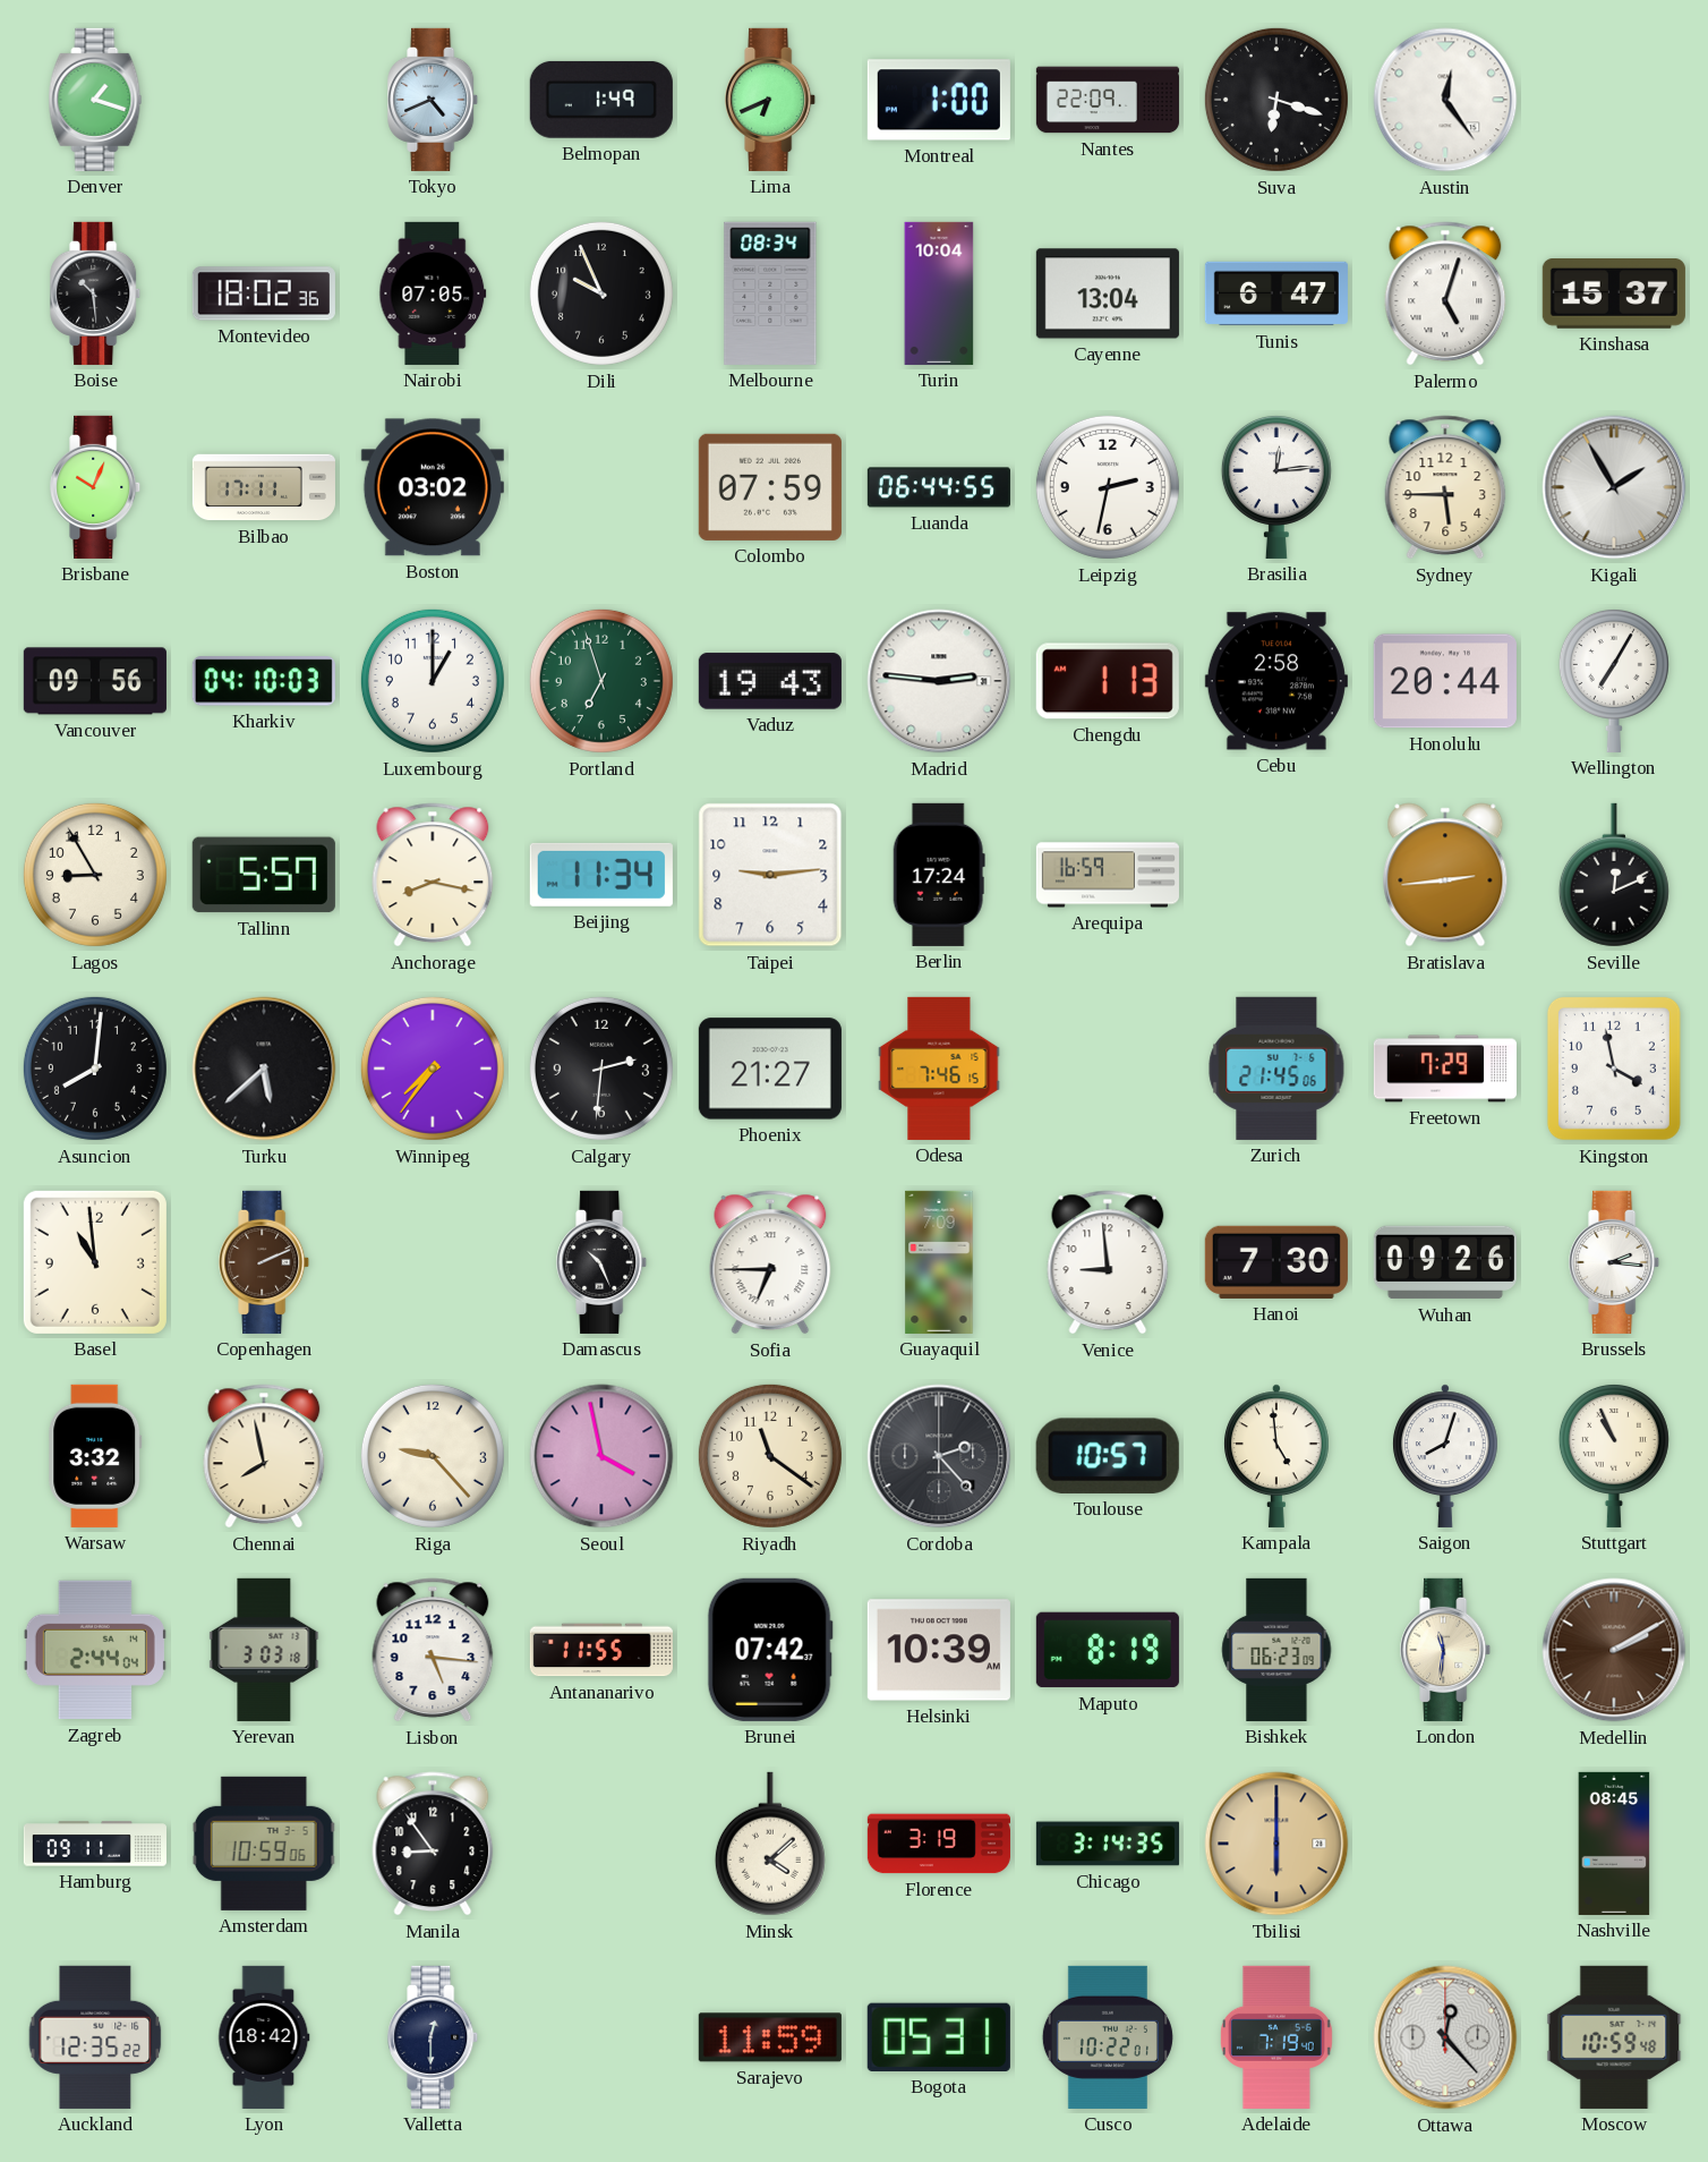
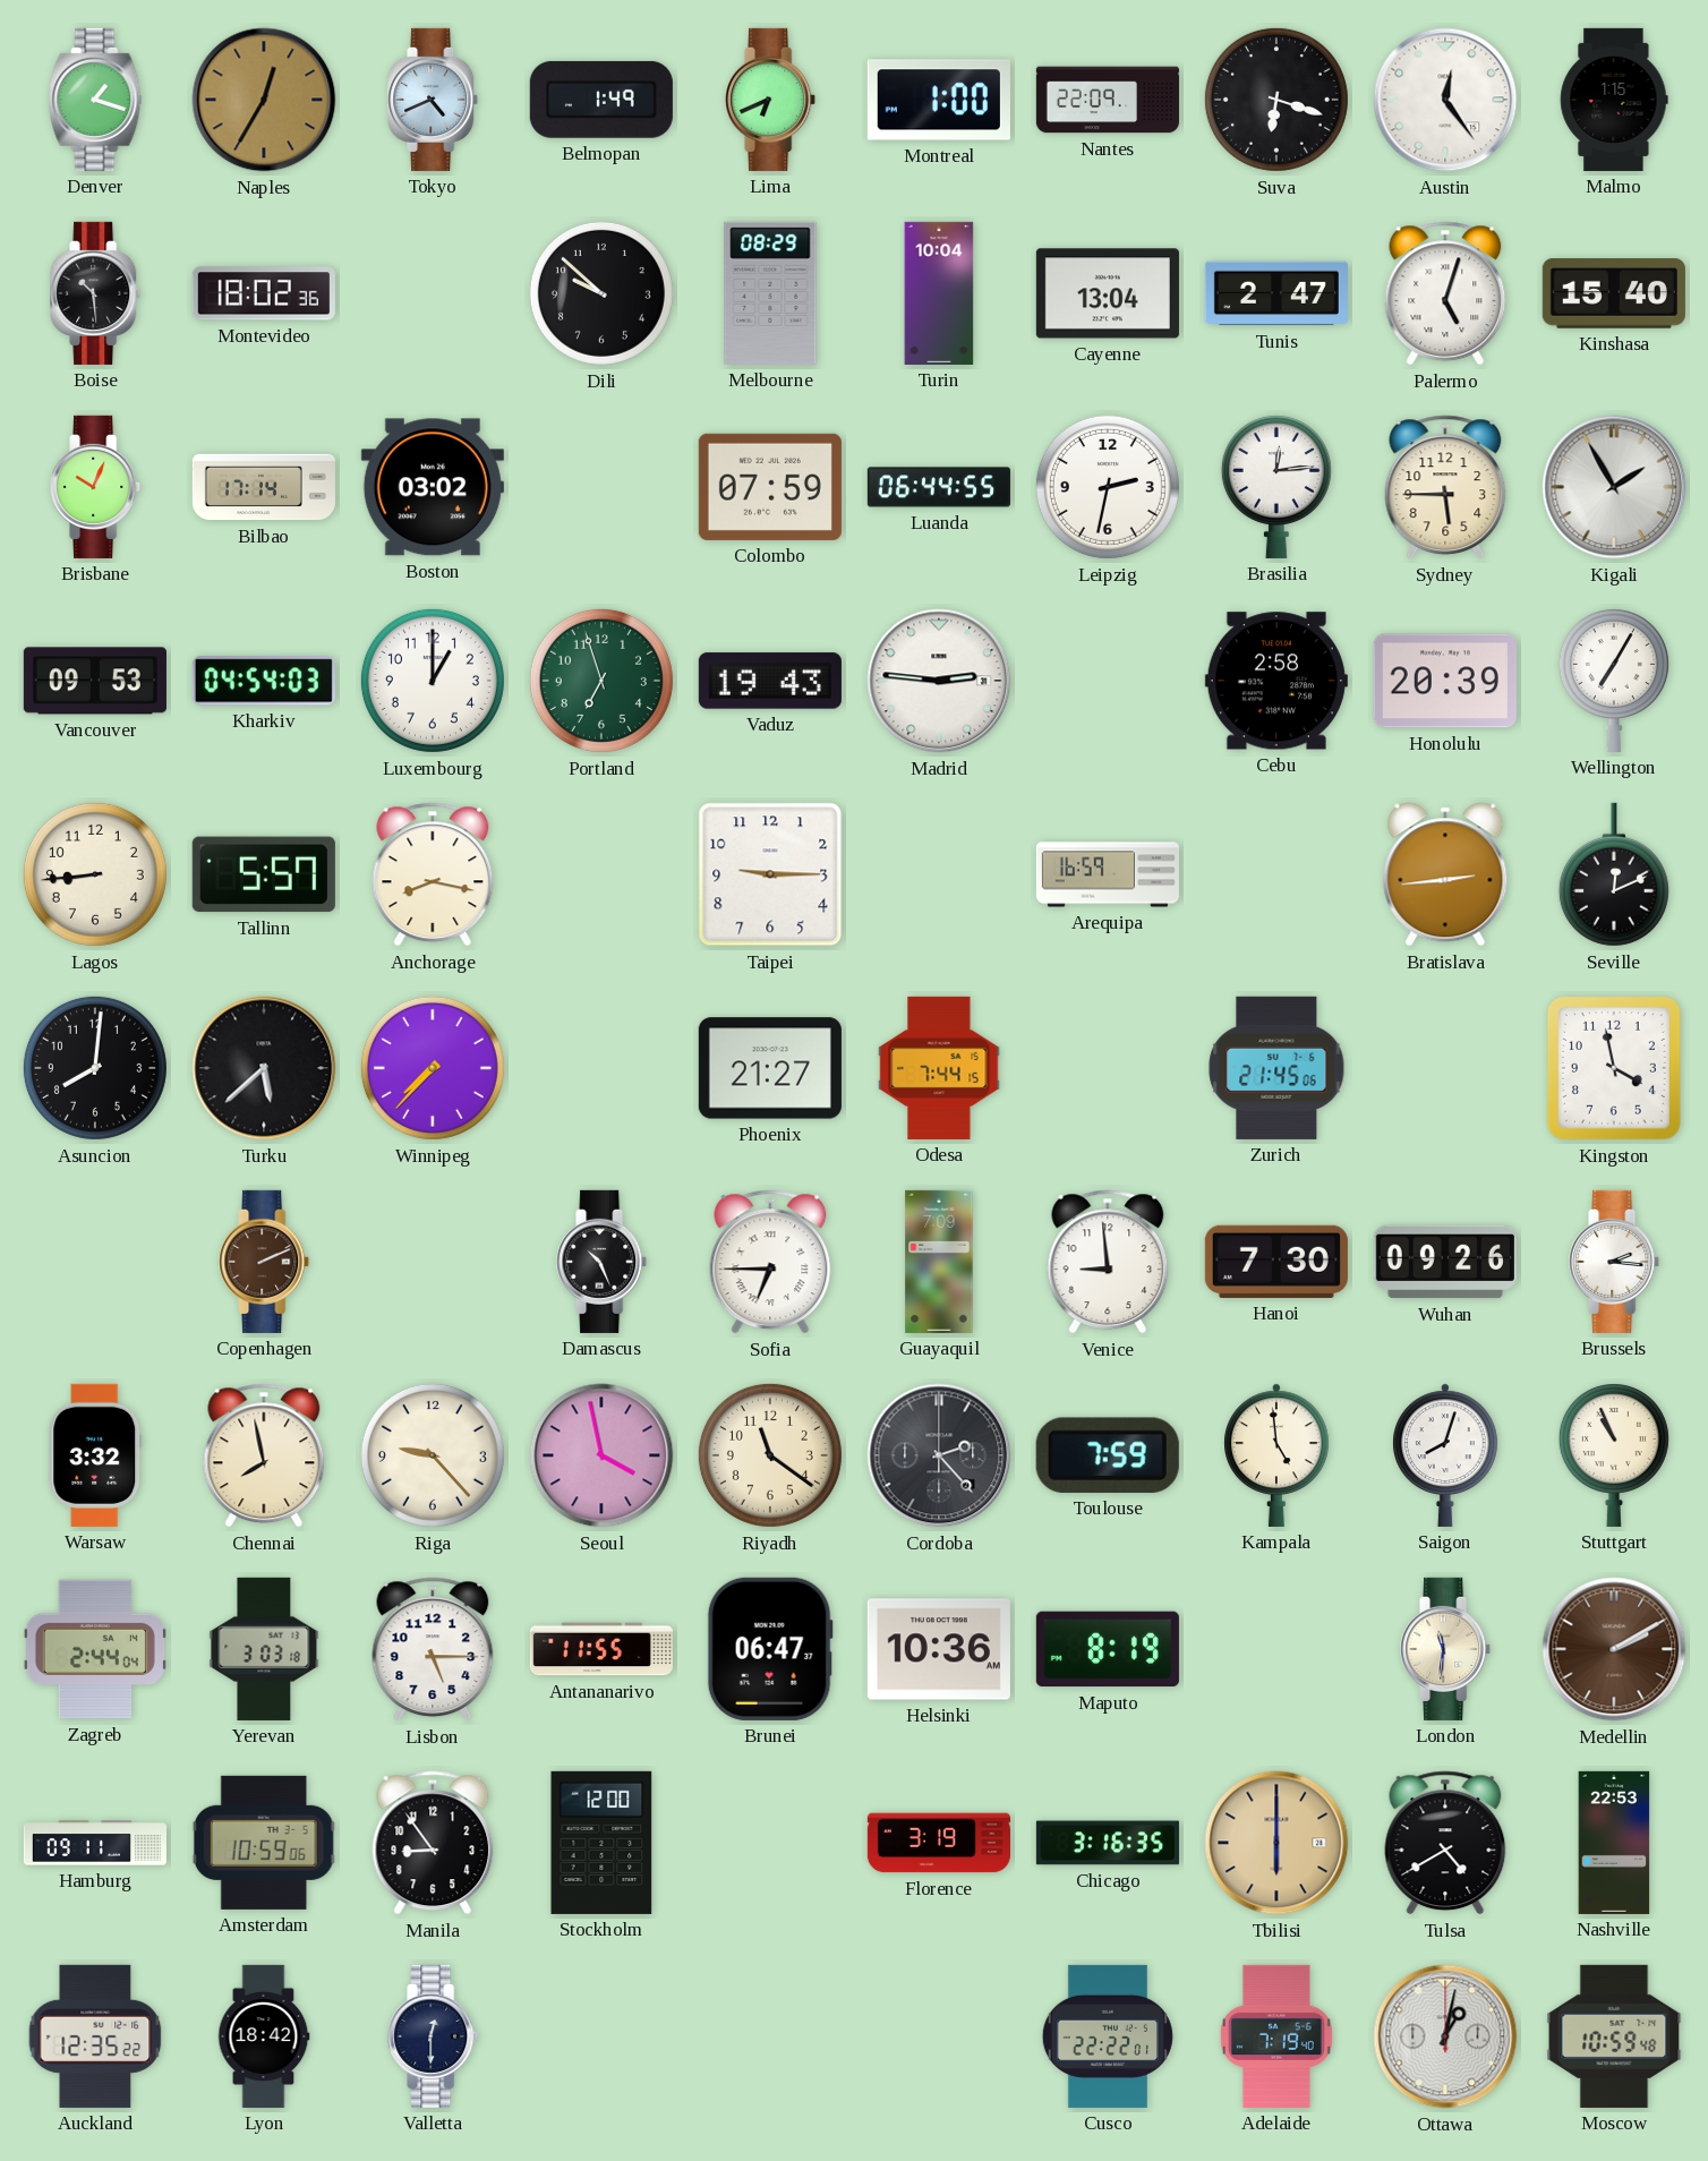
Naples: none -> 12:35
Malmo: none -> 1:15
Nairobi: 07:05 -> none
Dili: 9:56 -> 9:52
Melbourne: 08:34 -> 08:29
Tunis: 6:47 -> 2:47
Kinshasa: 15:37 -> 15:40
Bilbao: 17:11 -> 17:14
Vancouver: 09:56 -> 09:53
Kharkiv: 04:10 -> 04:54
Chengdu: 1:13 -> none
Honolulu: 20:44 -> 20:39
Lagos: 8:55 -> 8:44
Beijing: 11:34 -> none
Taipei: 9:14 -> 9:15
Berlin: 17:24 -> none
Winnipeg: 7:36 -> 7:37
Calgary: 2:31 -> none
Odesa: 7:46 -> 7:44
Freetown: 7:29 -> none
Basel: 10:59 -> none
Toulouse: 10:57 -> 7:59
Lisbon: 5:16 -> 5:15
Brunei: 07:42 -> 06:47
Helsinki: 10:39 -> 10:36
Bishkek: 06:23 -> none
Stockholm: none -> 12:00
Minsk: 4:08 -> none
Chicago: 3:14 -> 3:16
Tulsa: none -> 4:40
Nashville: 08:45 -> 22:53
Sarajevo: 11:59 -> none
Bogota: 05:31 -> none
Cusco: 10:22 -> 22:22
Ottawa: 12:23 -> 1:02
